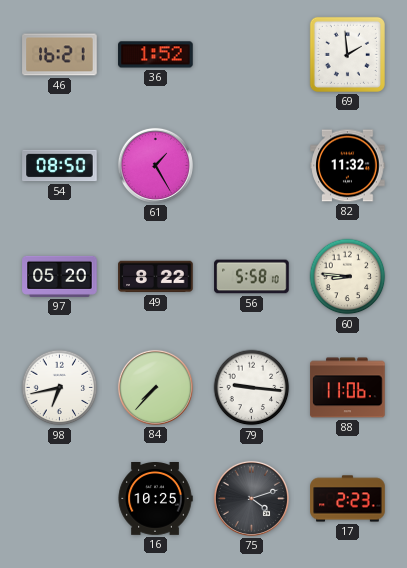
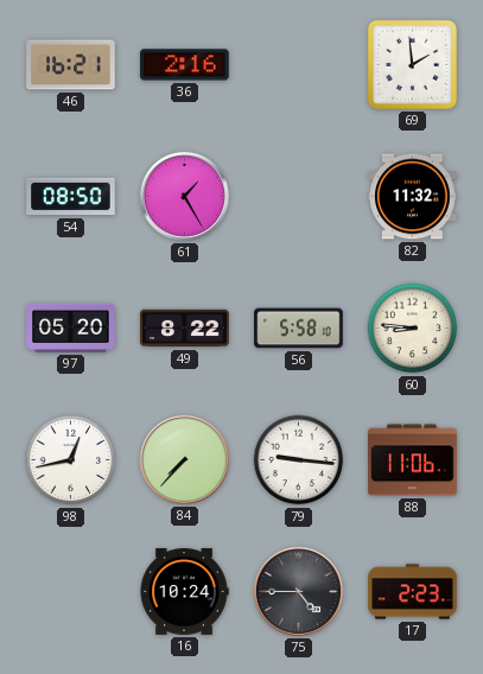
36: 1:52 -> 2:16
98: 6:43 -> 12:43
16: 10:25 -> 10:24
75: 4:12 -> 4:45
